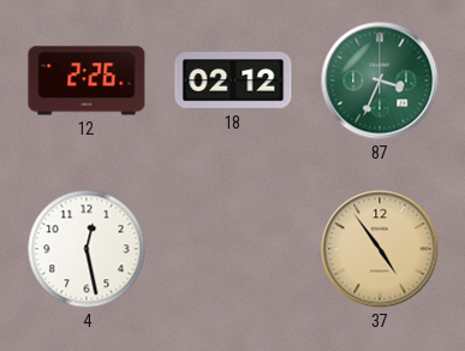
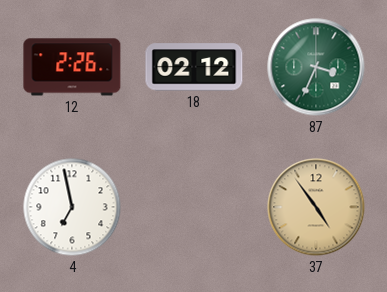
4: 12:28 -> 6:58
